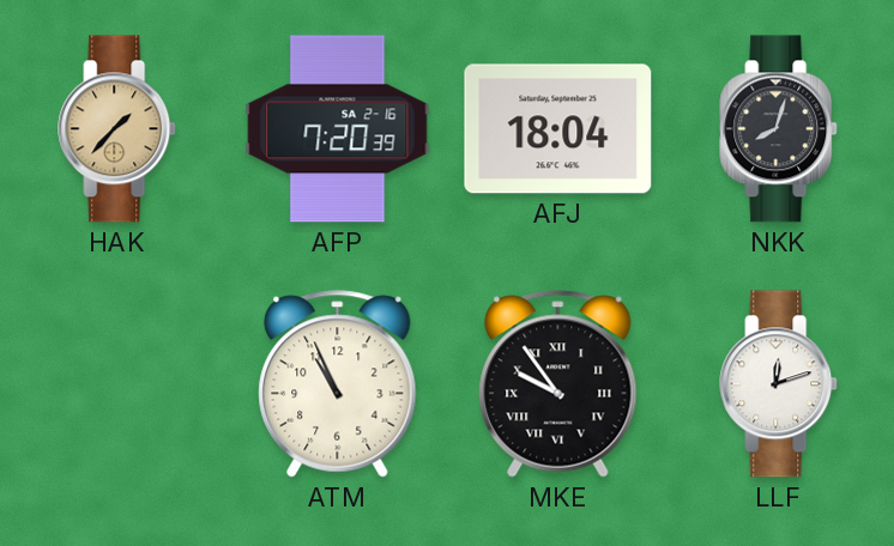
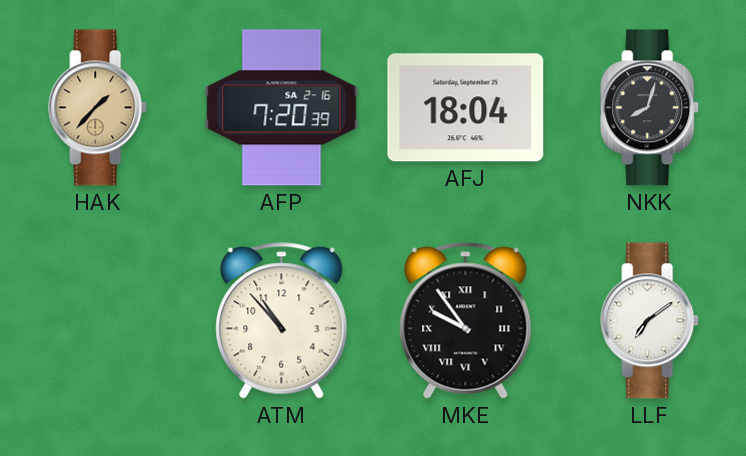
ATM: 10:56 -> 10:53
LLF: 12:12 -> 7:09
